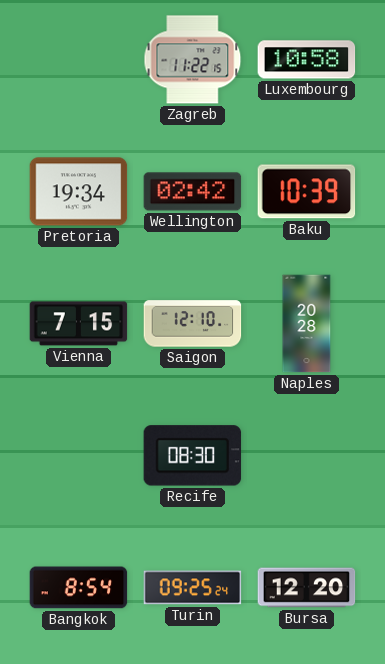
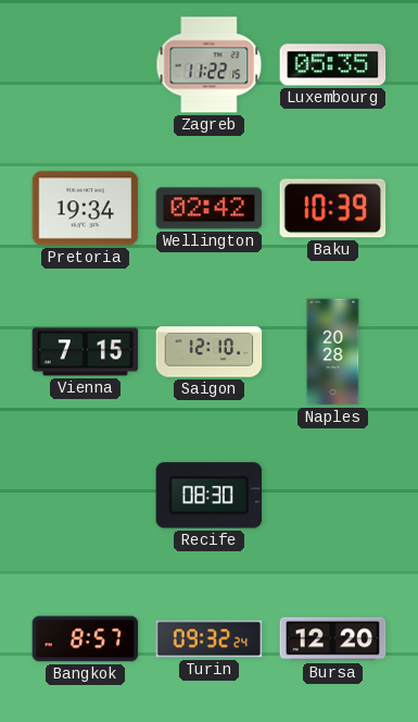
Luxembourg: 10:58 -> 05:35
Bangkok: 8:54 -> 8:57
Turin: 09:25 -> 09:32
